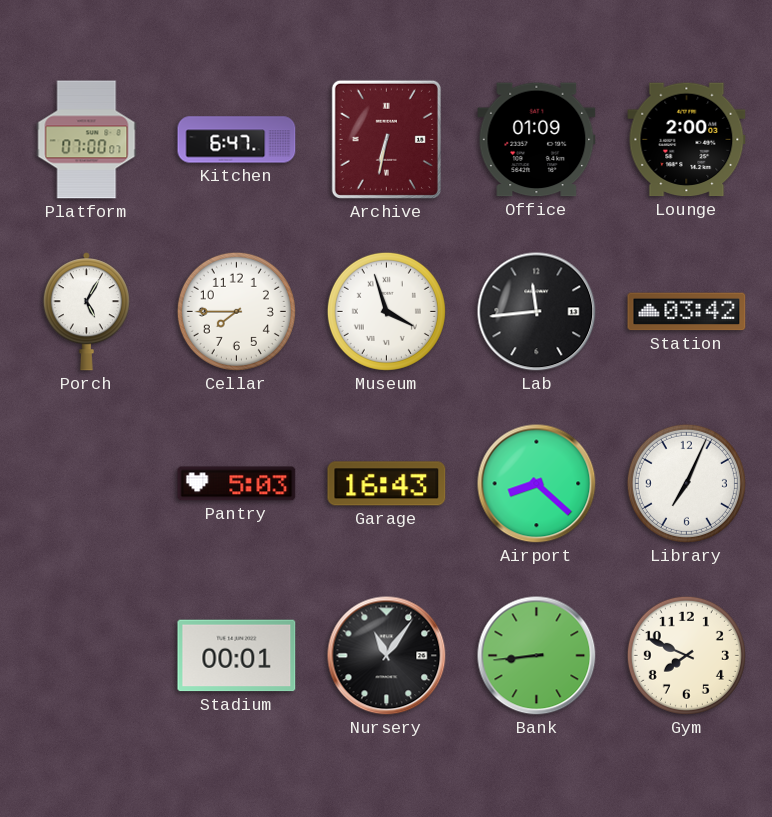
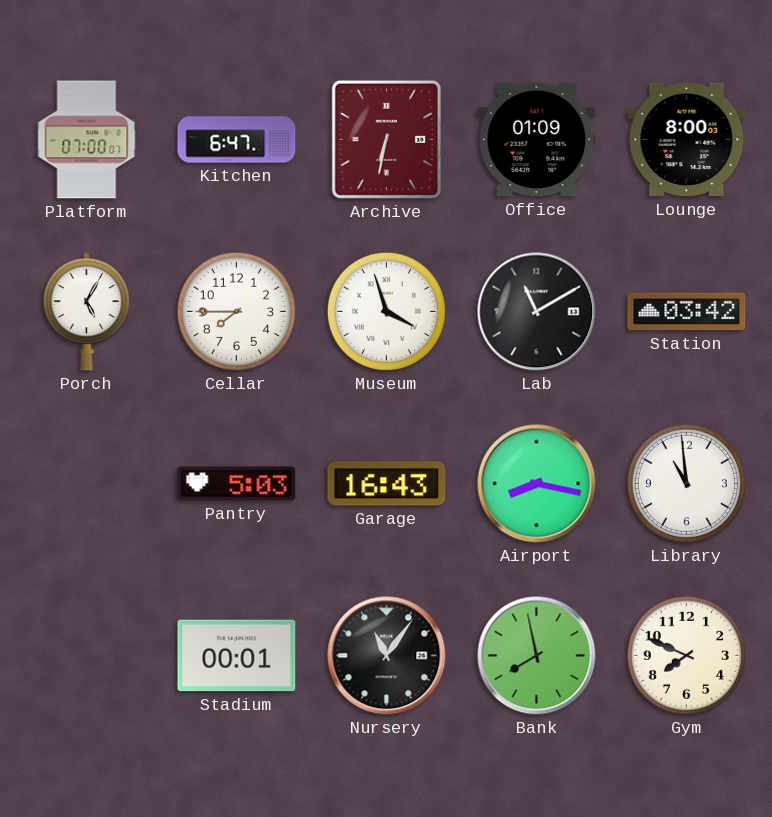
Lounge: 2:00 -> 8:00
Lab: 11:44 -> 11:10
Airport: 8:22 -> 8:17
Library: 7:04 -> 10:59
Bank: 8:44 -> 7:58
